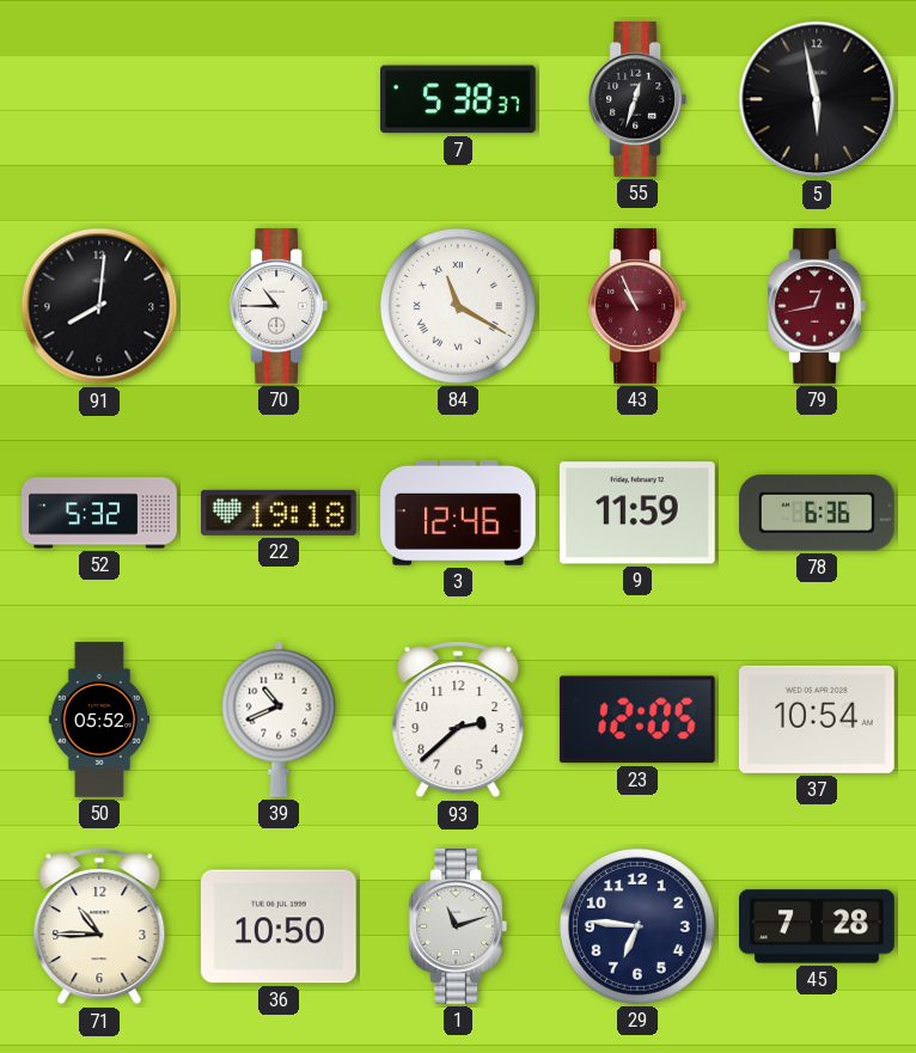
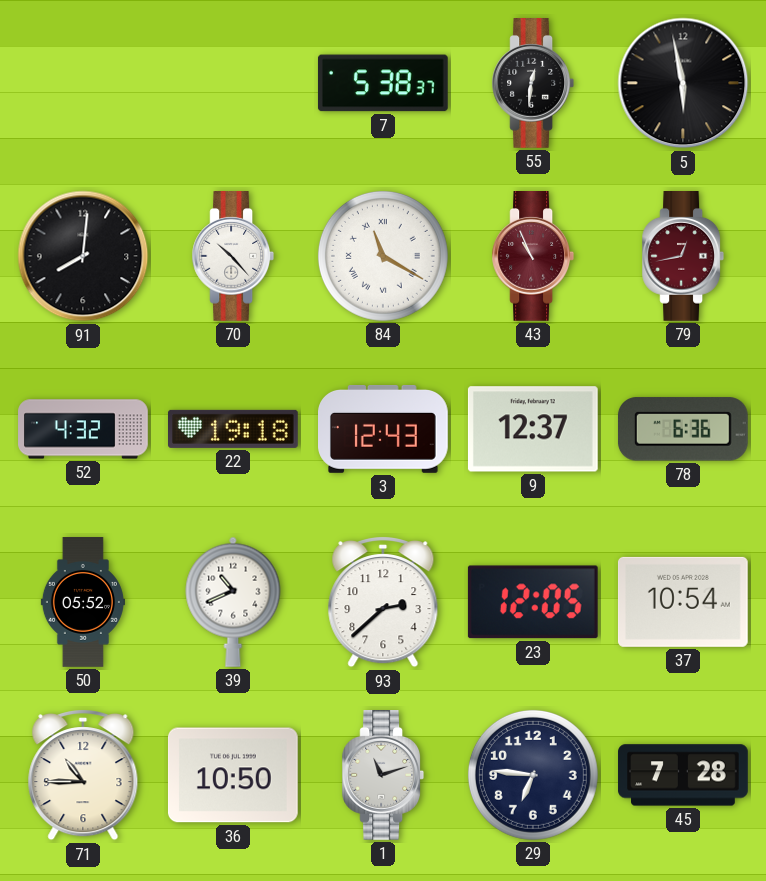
55: 12:33 -> 12:31
70: 10:45 -> 10:23
52: 5:32 -> 4:32
3: 12:46 -> 12:43
9: 11:59 -> 12:37
